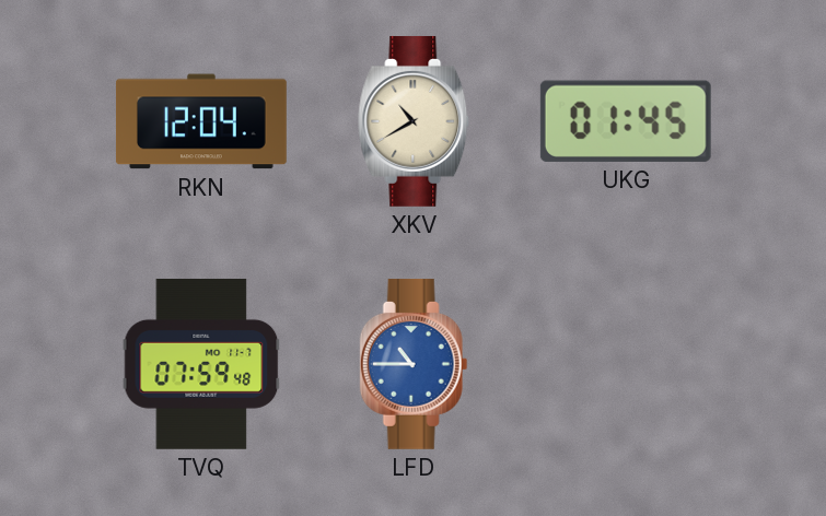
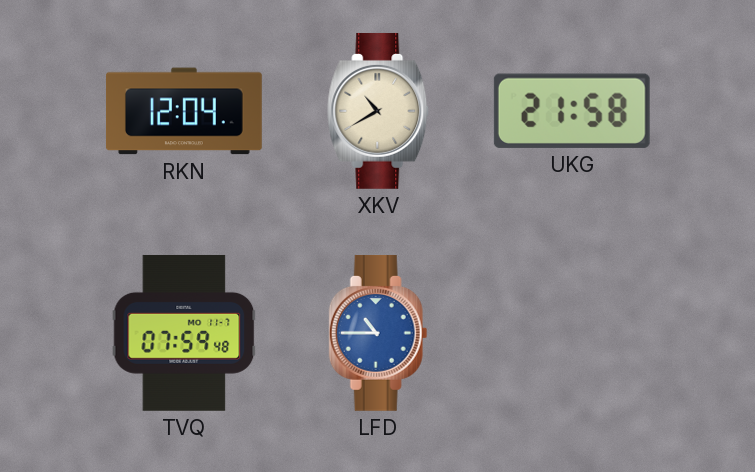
UKG: 01:45 -> 21:58
